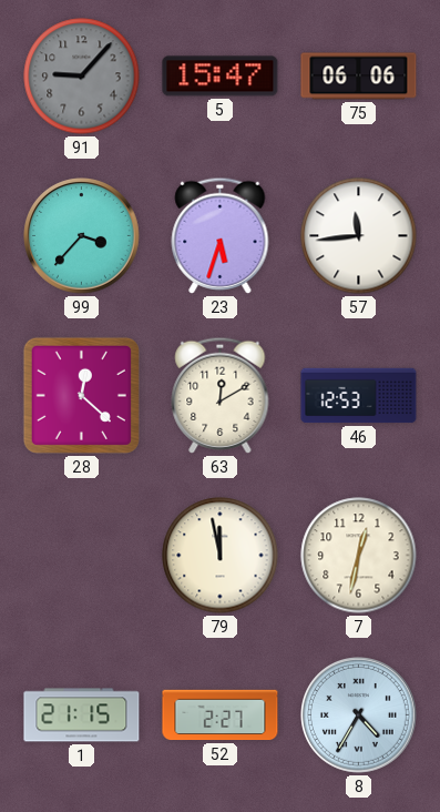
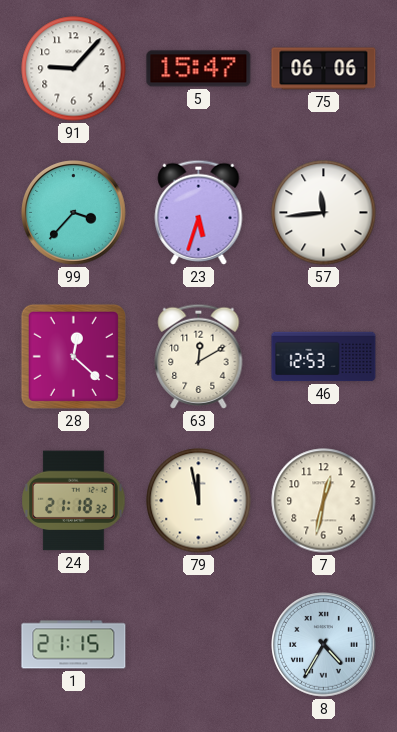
91 dial: grey -> white
24: none -> 21:18
52: 2:27 -> none
